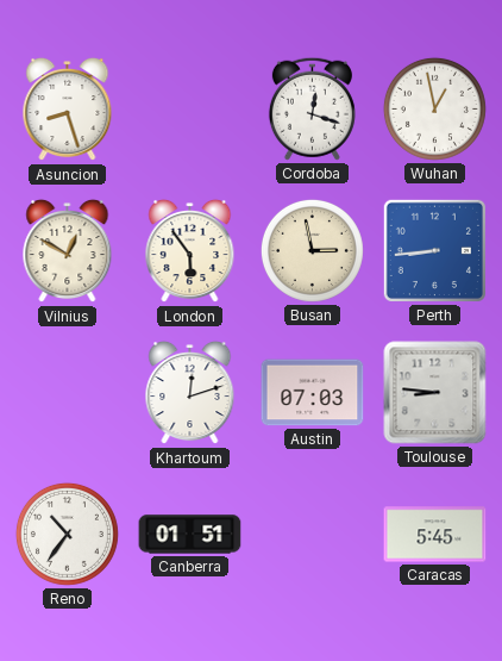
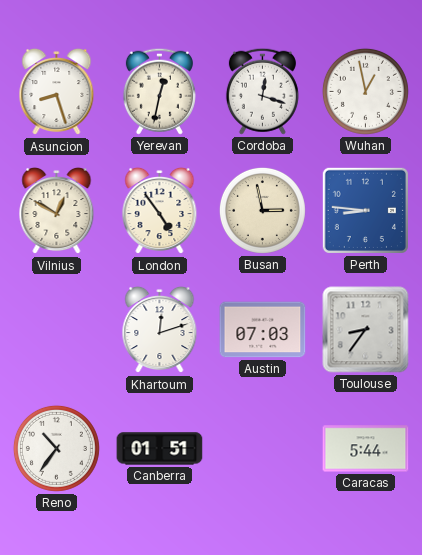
Yerevan: none -> 12:32
London: 5:54 -> 4:54
Perth: 8:44 -> 8:46
Toulouse: 8:46 -> 8:36
Caracas: 5:45 -> 5:44
